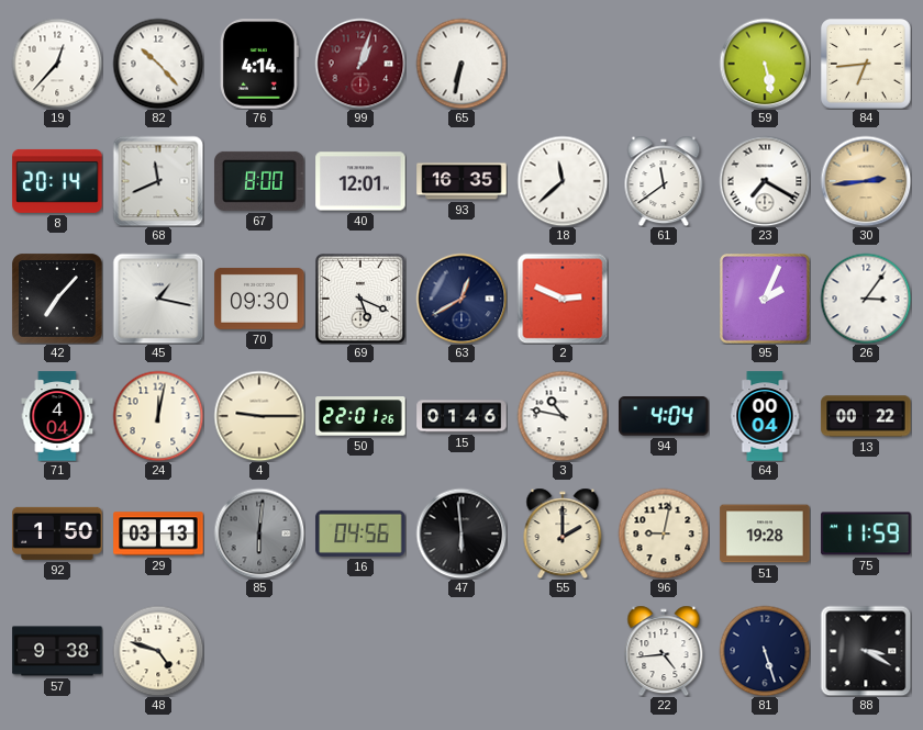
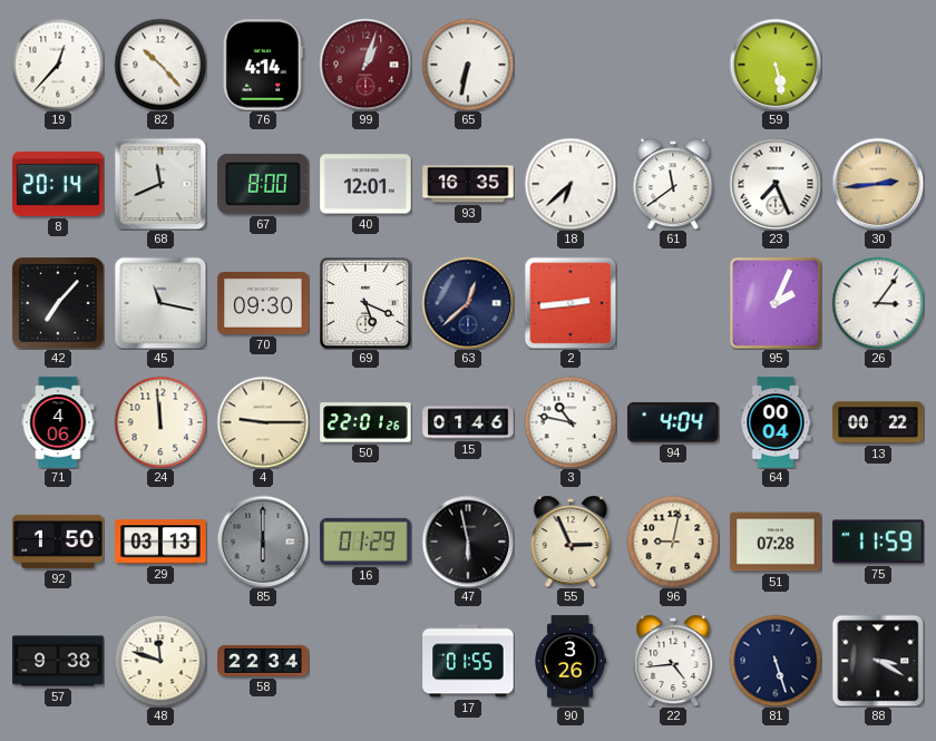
84: 6:44 -> none
18: 11:38 -> 6:38
23: 7:20 -> 7:26
45: 1:17 -> 11:17
63: 12:40 -> 12:38
2: 2:49 -> 2:44
71: 4:04 -> 4:06
24: 12:02 -> 11:59
85: 6:01 -> 6:00
16: 04:56 -> 01:29
47: 5:59 -> 5:58
55: 2:00 -> 2:56
51: 19:28 -> 07:28
48: 4:48 -> 11:48
58: none -> 22:34
17: none -> 01:55
90: none -> 3:26
